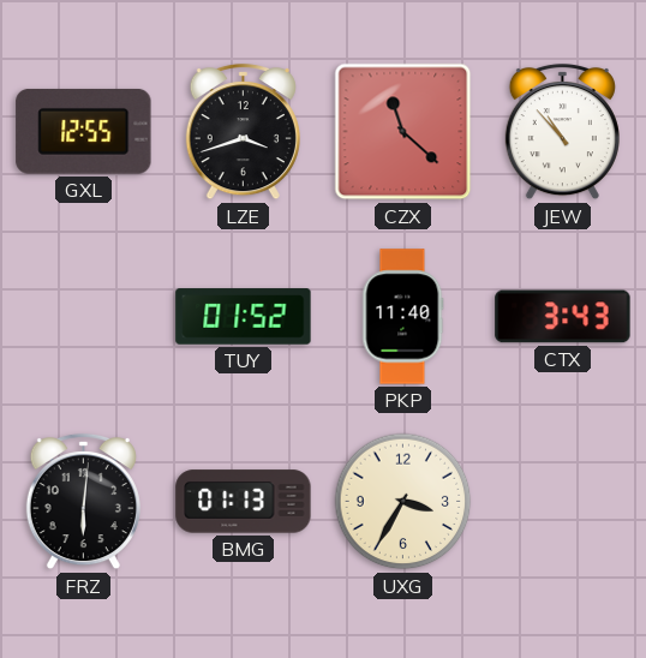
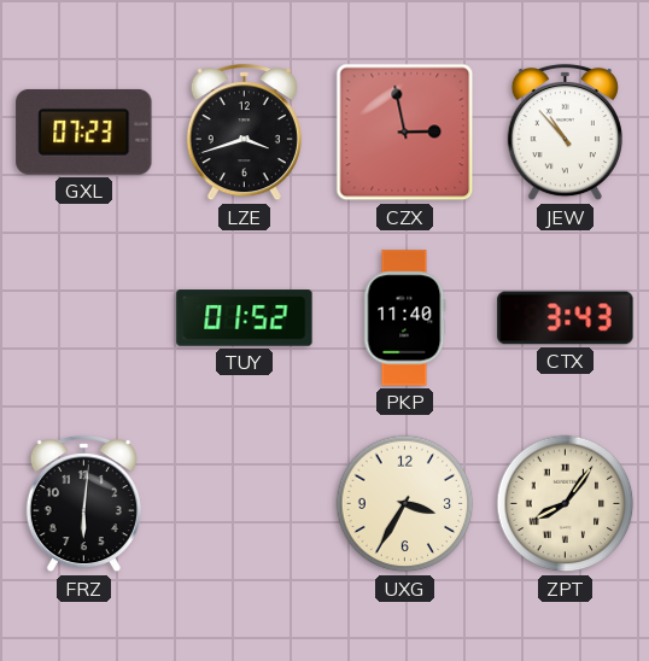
GXL: 12:55 -> 07:23
CZX: 11:22 -> 2:58
BMG: 01:13 -> none
ZPT: none -> 8:06
